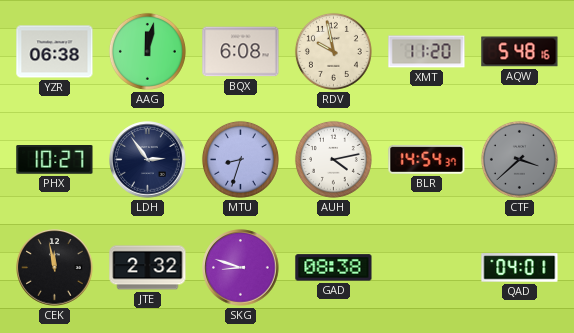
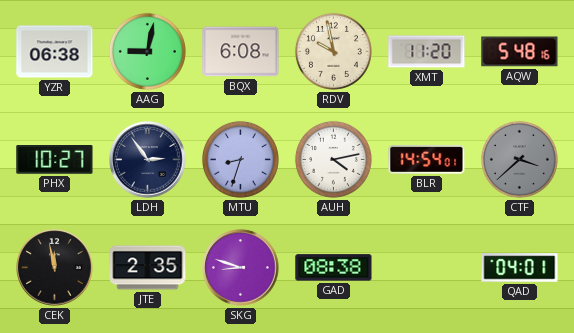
AAG: 12:02 -> 9:02
BLR: 14:54:37 -> 14:54:01
JTE: 2:32 -> 2:35
